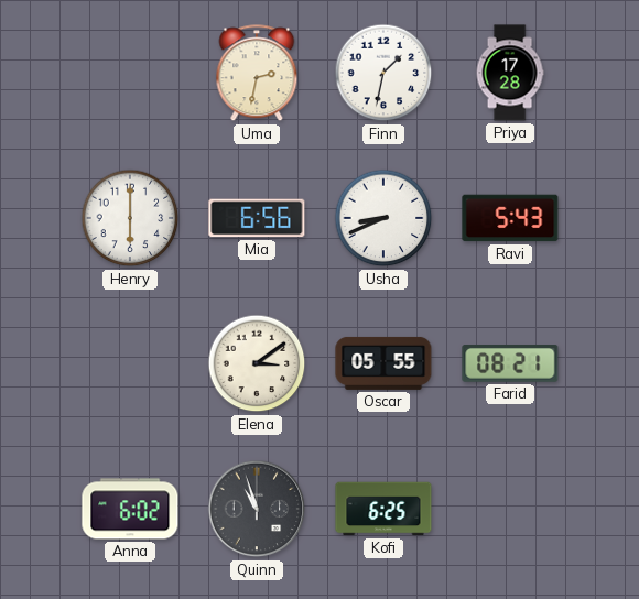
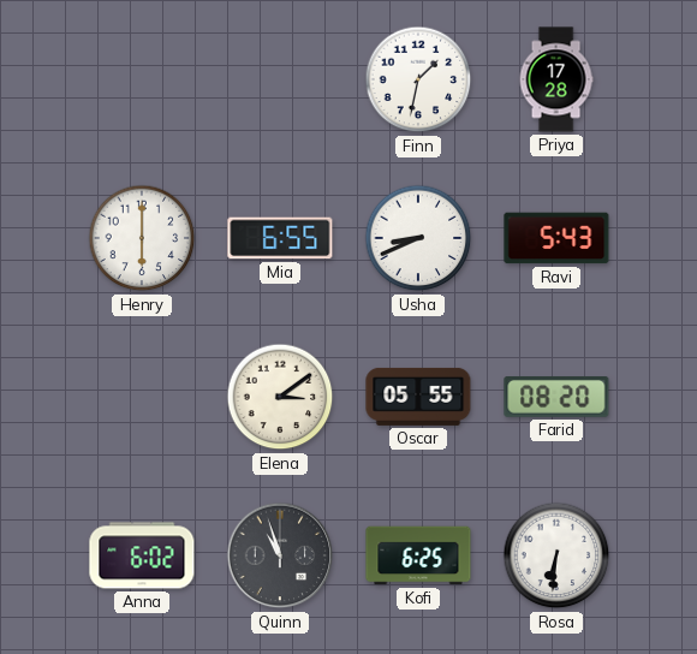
Uma: 2:32 -> none
Mia: 6:56 -> 6:55
Farid: 08:21 -> 08:20
Rosa: none -> 6:31
